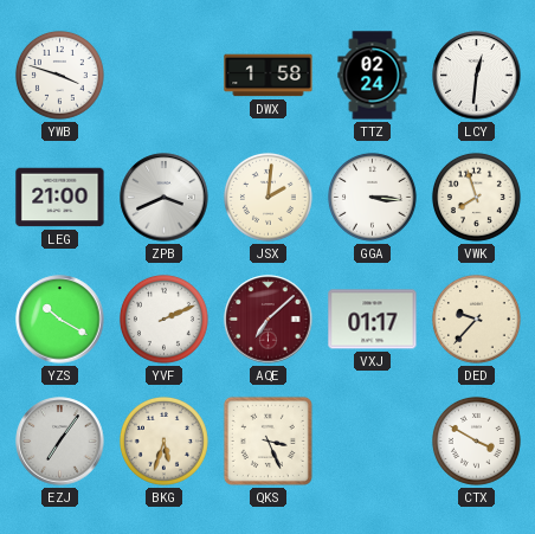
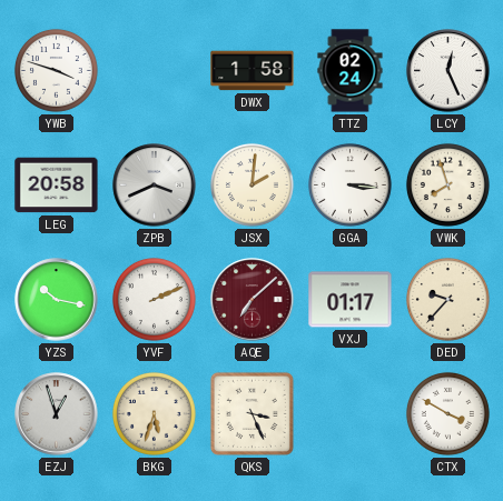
LCY: 12:31 -> 12:26
LEG: 21:00 -> 20:58
YZS: 10:20 -> 10:17
EZJ: 7:06 -> 12:57
